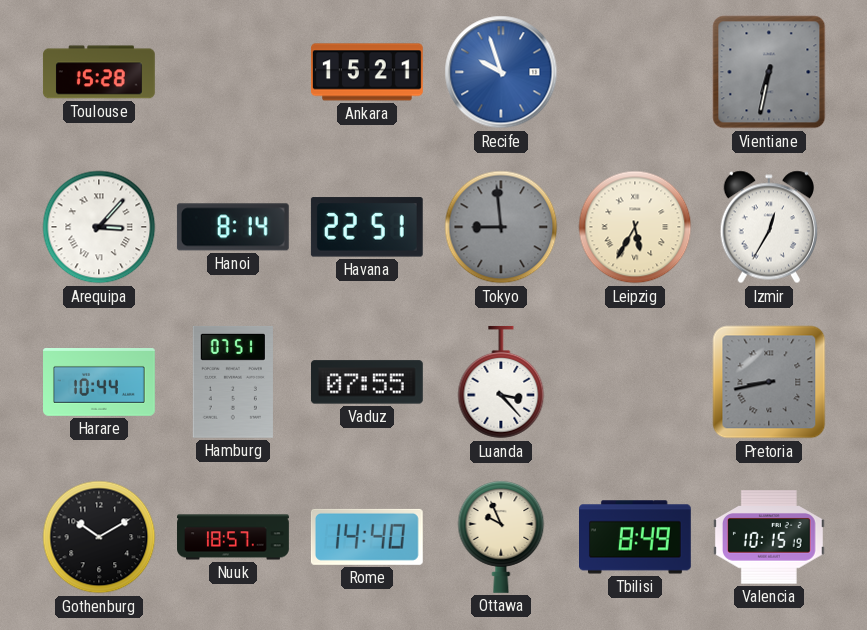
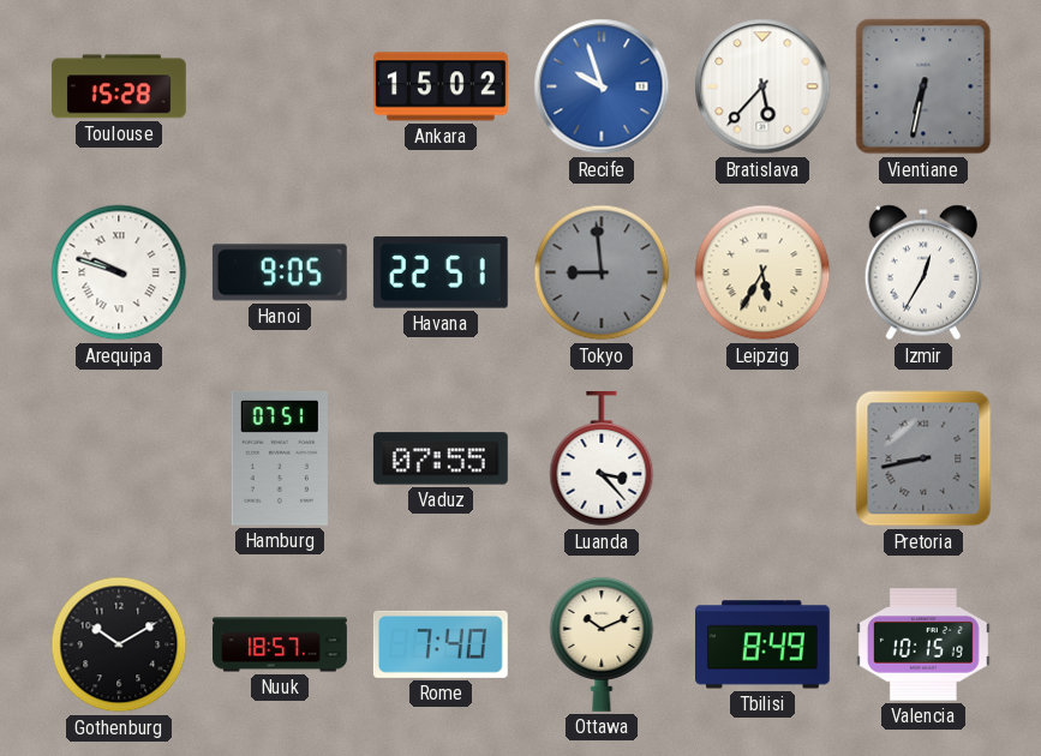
Ankara: 15:21 -> 15:02
Bratislava: none -> 5:37
Arequipa: 3:07 -> 9:48
Hanoi: 8:14 -> 9:05
Harare: 10:44 -> none
Rome: 14:40 -> 7:40
Ottawa: 9:56 -> 10:11
